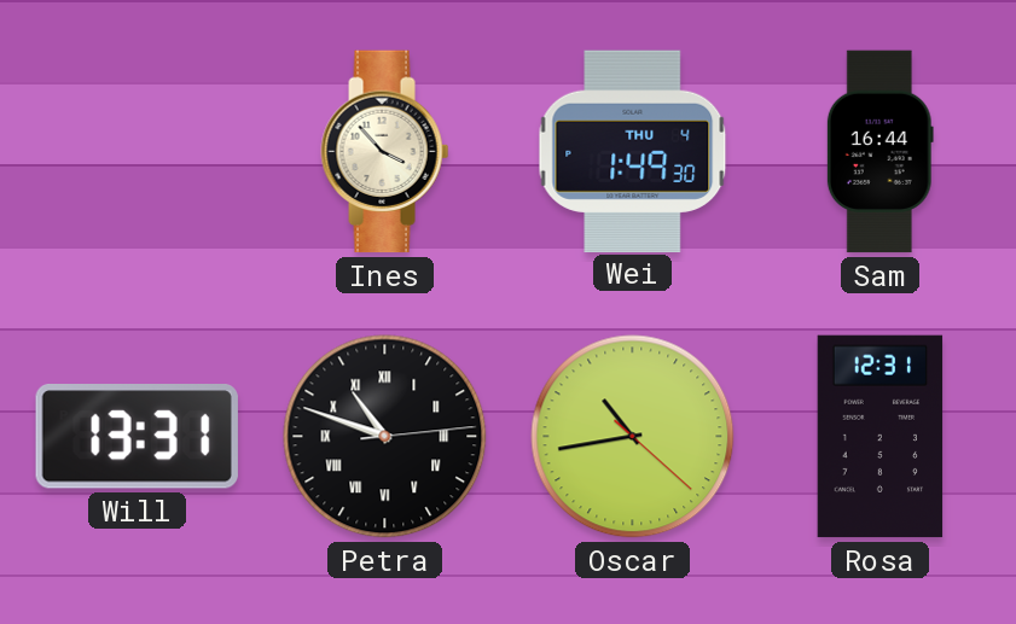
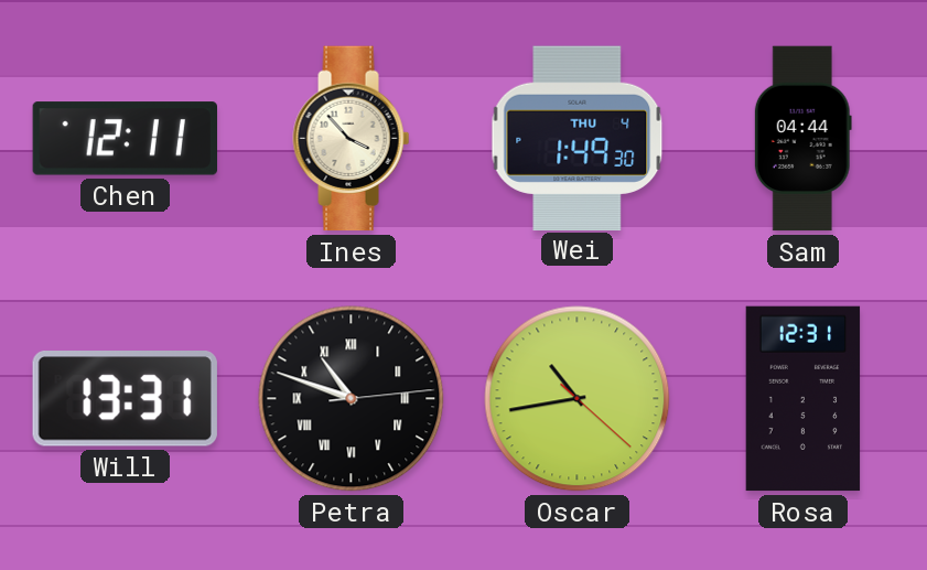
Chen: none -> 12:11
Sam: 16:44 -> 04:44
